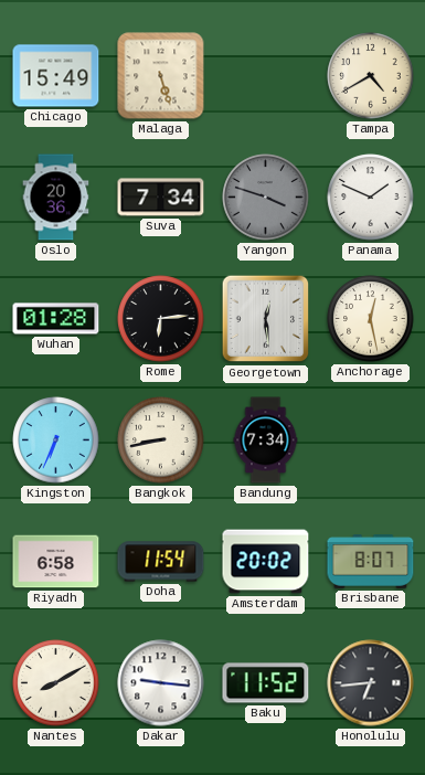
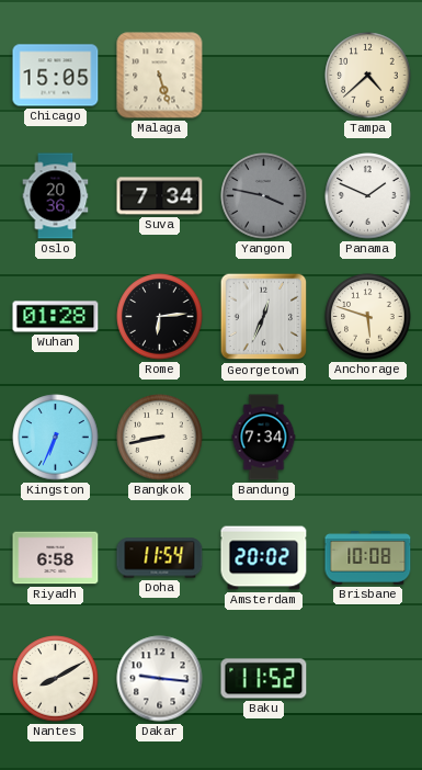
Chicago: 15:49 -> 15:05
Tampa: 4:40 -> 4:38
Yangon: 3:48 -> 3:47
Georgetown: 12:29 -> 12:34
Anchorage: 12:28 -> 5:48
Brisbane: 8:07 -> 10:08
Honolulu: 6:44 -> none
